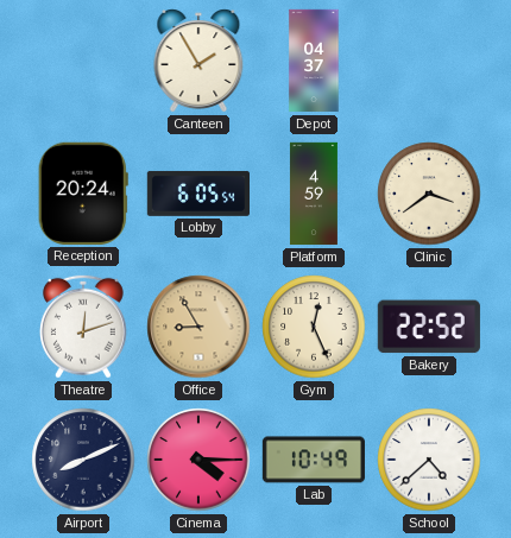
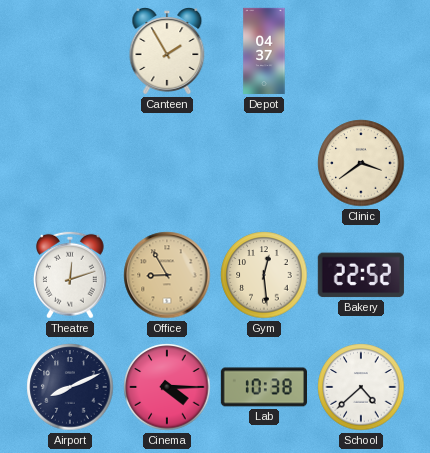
Reception: 20:24 -> none
Lobby: 6:05 -> none
Platform: 4:59 -> none
Gym: 12:26 -> 12:29
Lab: 10:49 -> 10:38
